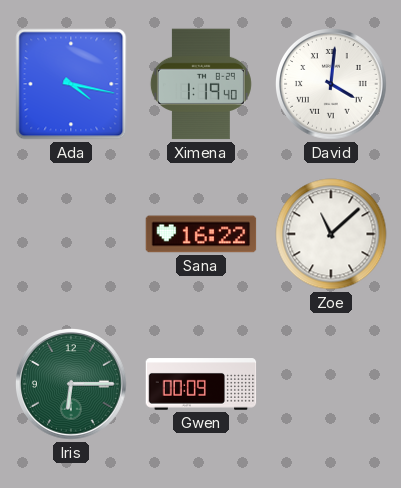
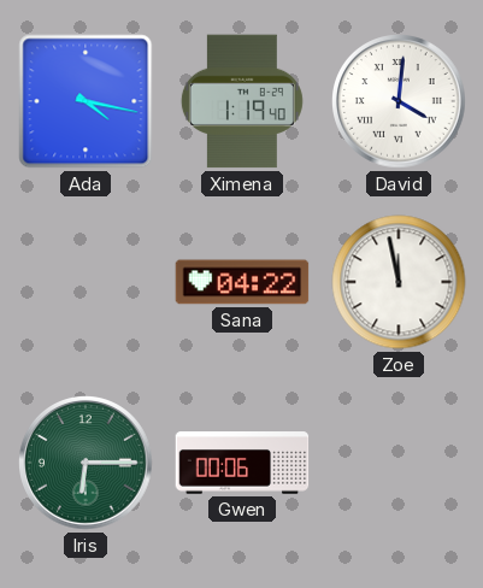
Sana: 16:22 -> 04:22
Zoe: 11:08 -> 11:58
Gwen: 00:09 -> 00:06
